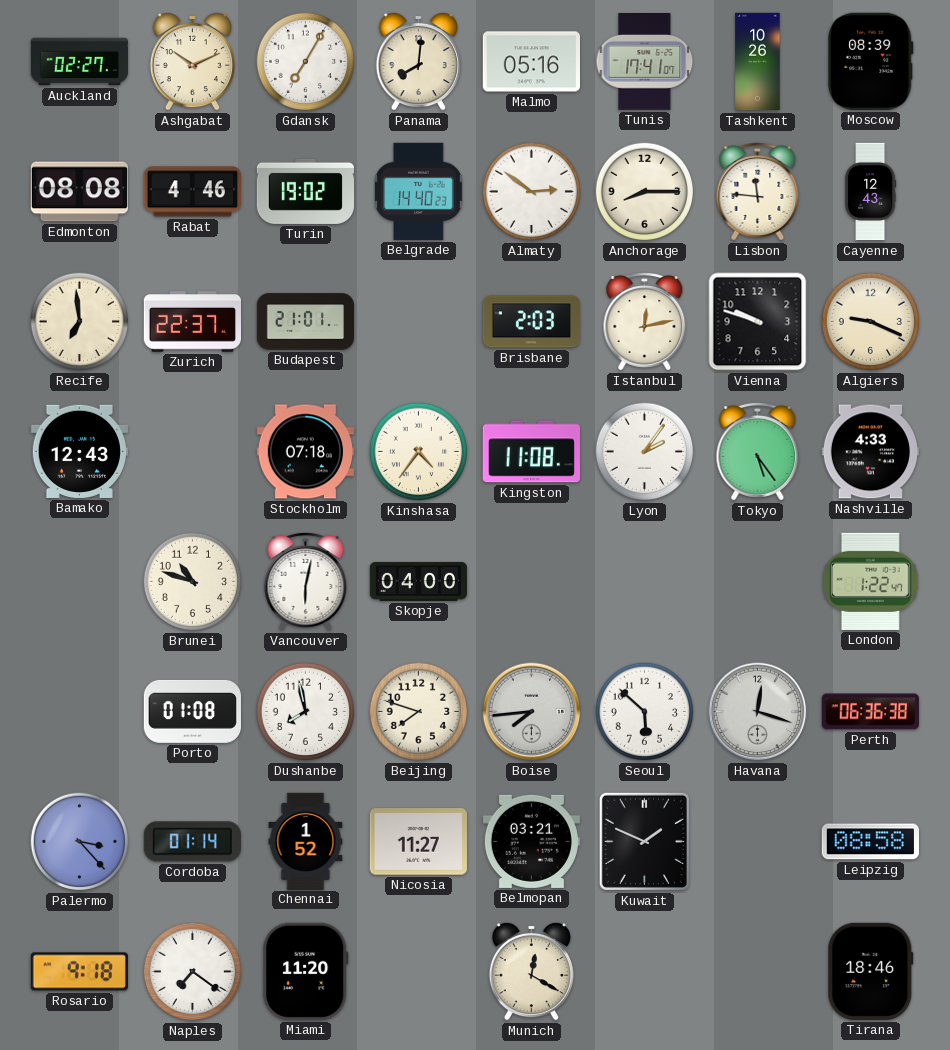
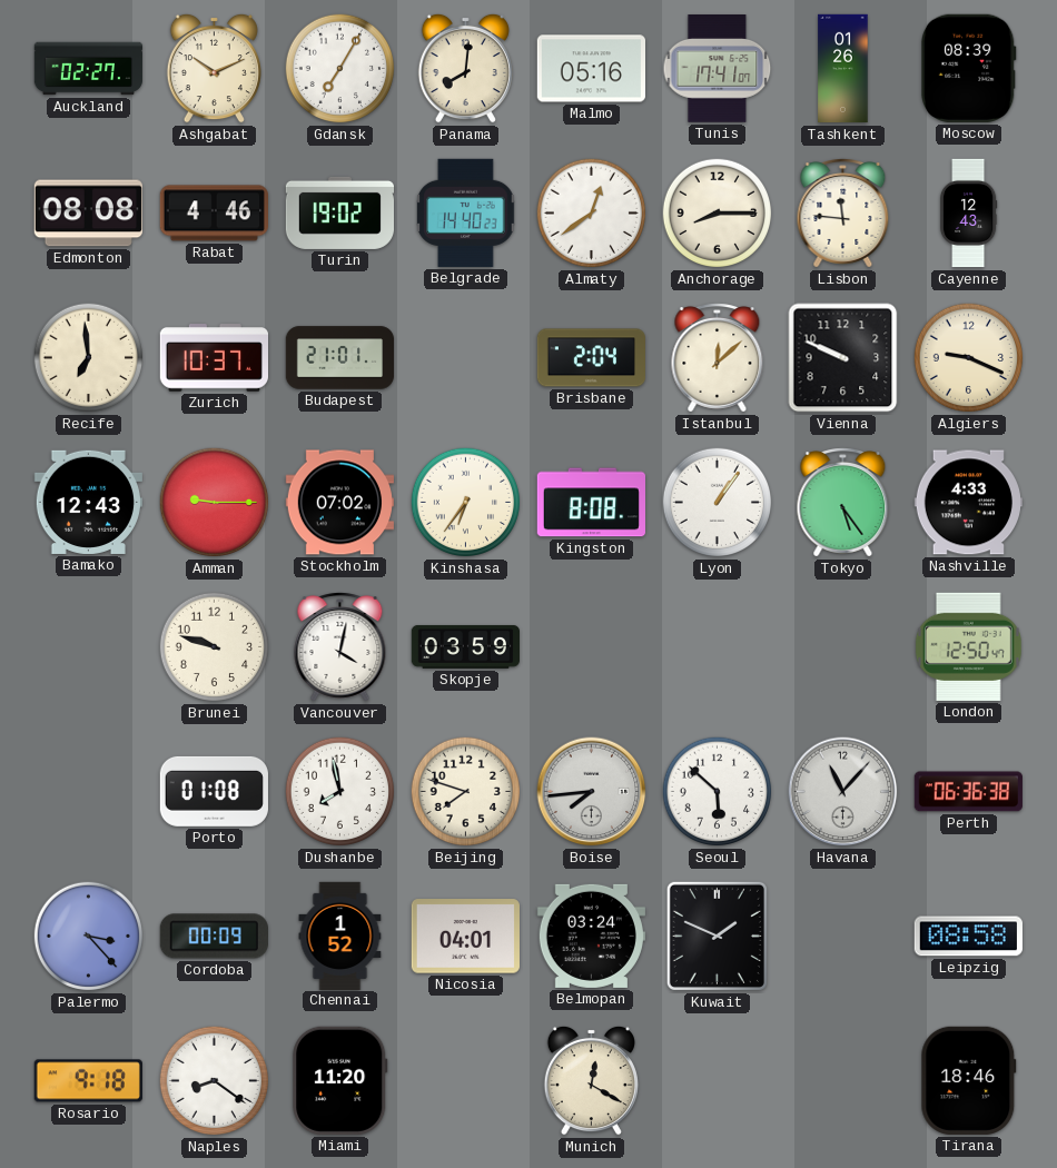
Tashkent: 10:26 -> 01:26
Almaty: 2:51 -> 12:39
Zurich: 22:37 -> 10:37
Brisbane: 2:03 -> 2:04
Istanbul: 12:13 -> 12:08
Vienna: 9:48 -> 9:49
Amman: none -> 9:15
Stockholm: 07:18 -> 07:02
Kinshasa: 4:36 -> 6:36
Kingston: 11:08 -> 8:08
Lyon: 2:06 -> 1:06
Brunei: 10:48 -> 9:48
Vancouver: 6:02 -> 4:02
Skopje: 04:00 -> 03:59
London: 1:22 -> 12:50
Havana: 12:18 -> 11:07
Cordoba: 01:14 -> 00:09
Nicosia: 11:27 -> 04:01
Belmopan: 03:21 -> 03:24
Naples: 7:21 -> 8:21
